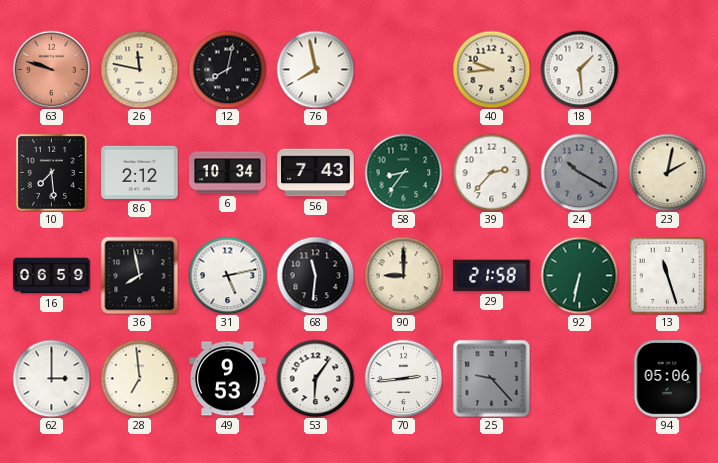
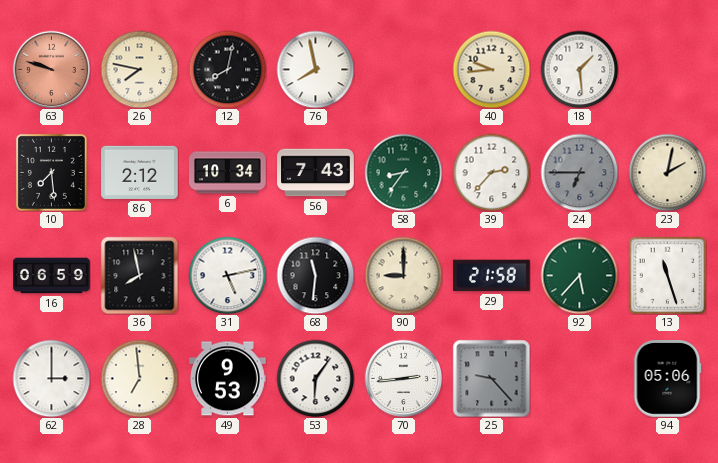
26: 11:47 -> 7:47
24: 10:20 -> 6:45
92: 6:32 -> 5:37
